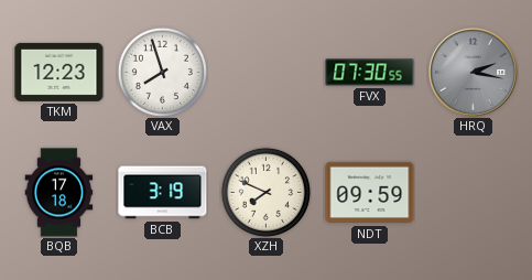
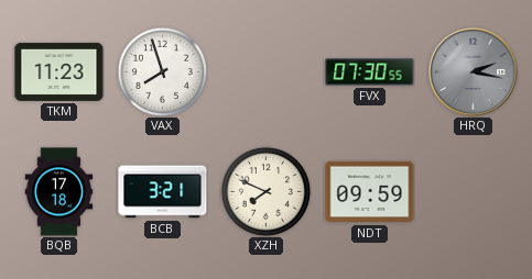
TKM: 12:23 -> 11:23
BCB: 3:19 -> 3:21
